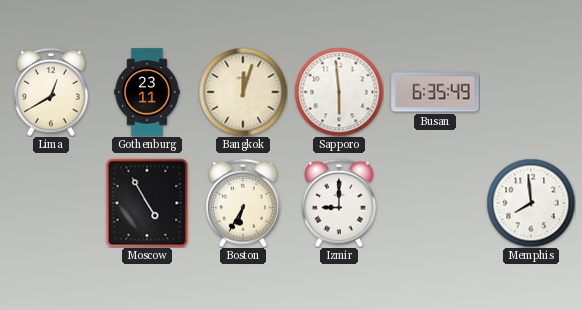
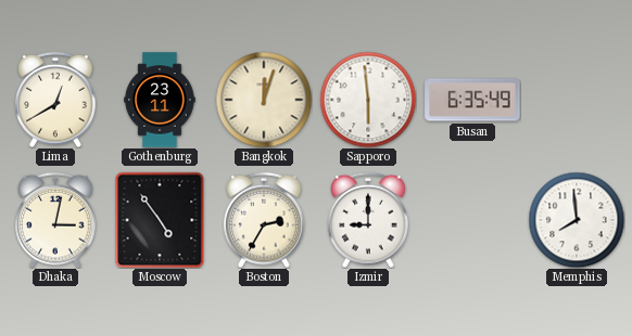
Dhaka: none -> 3:02
Moscow: 4:55 -> 4:54
Boston: 6:35 -> 2:35
